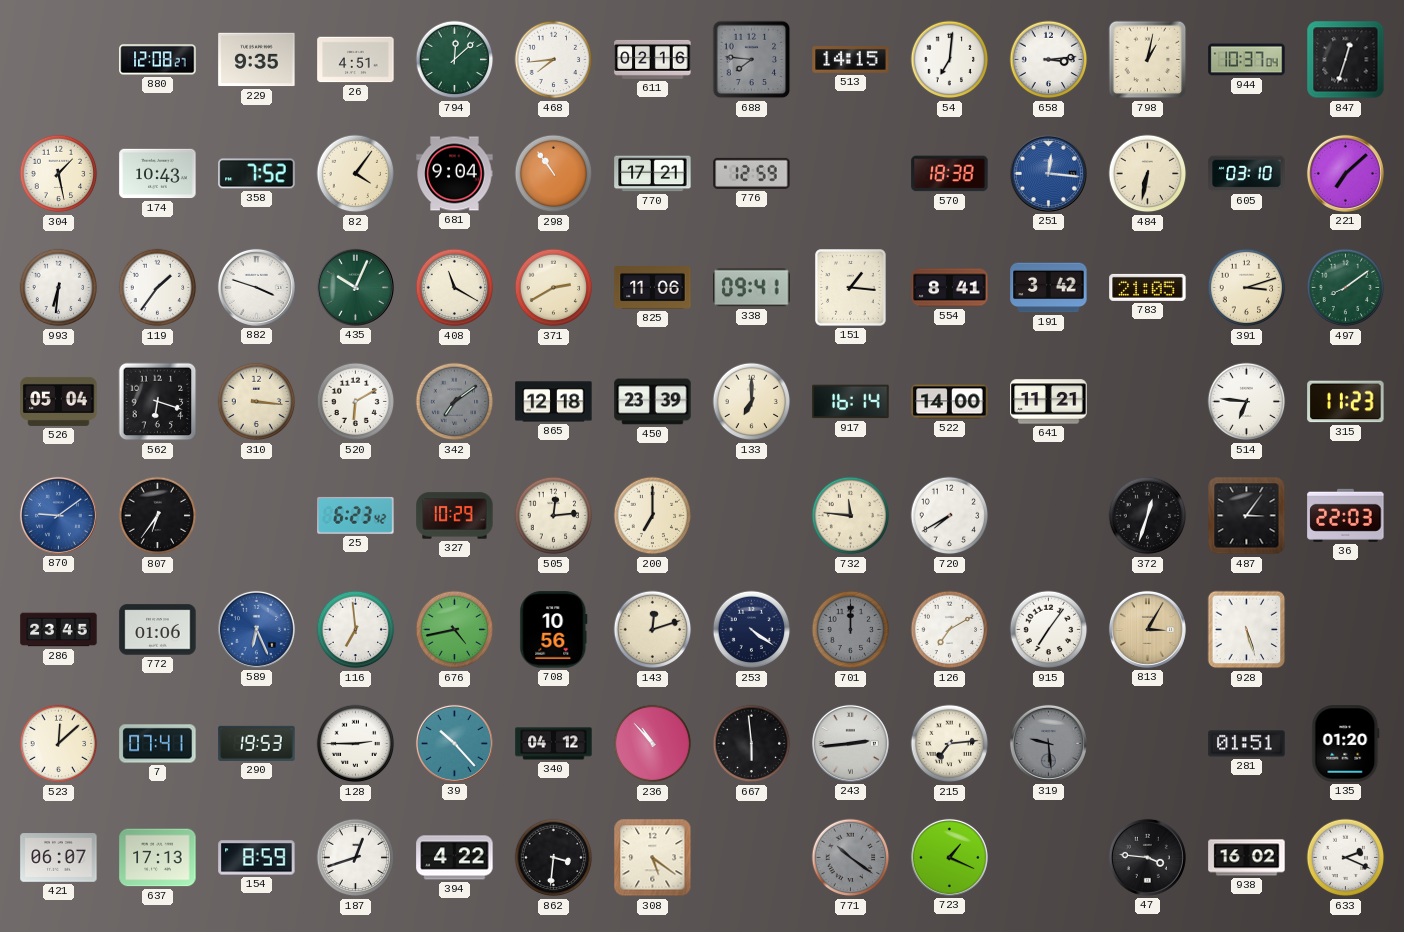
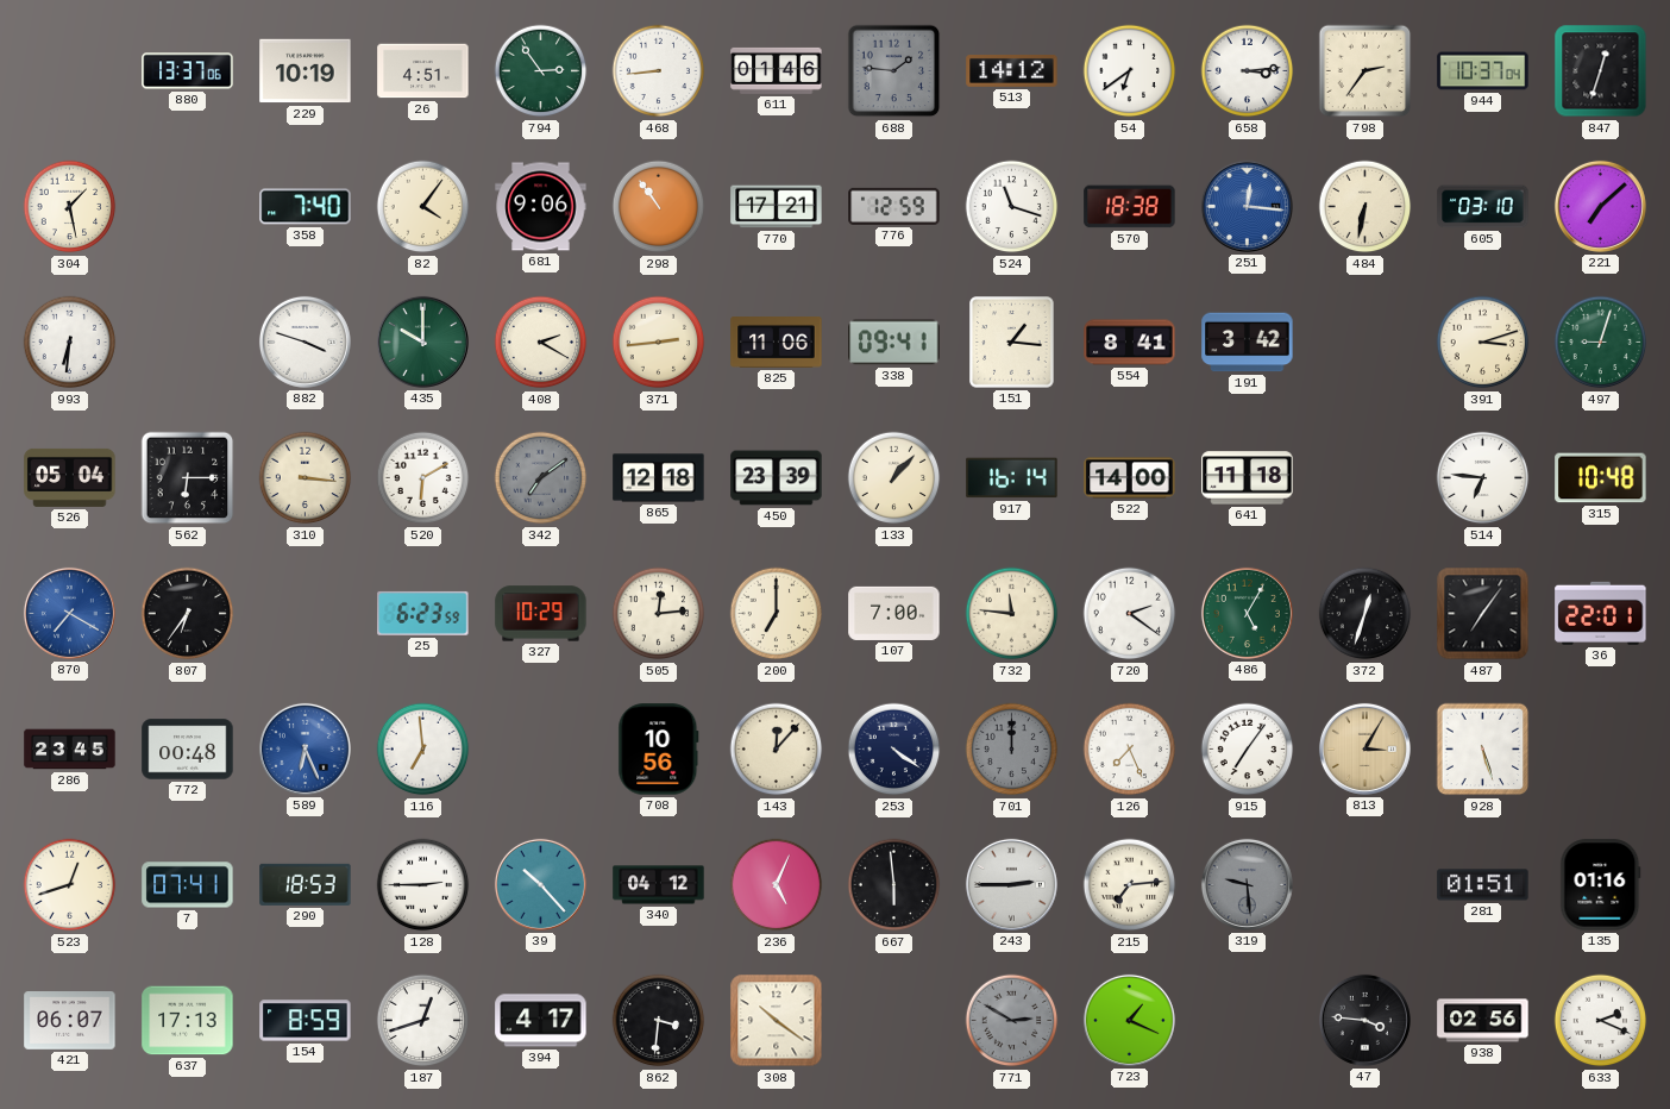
880: 12:08 -> 13:37
229: 9:35 -> 10:19
794: 12:08 -> 2:54
468: 7:44 -> 8:44
611: 02:16 -> 01:46
688: 7:46 -> 1:46
513: 14:15 -> 14:12
54: 7:01 -> 6:39
798: 1:02 -> 2:36
174: 10:43 -> none
358: 7:52 -> 7:40
681: 9:04 -> 9:06
524: none -> 11:18
119: 1:36 -> none
435: 10:04 -> 10:00
408: 11:20 -> 2:20
371: 2:40 -> 2:44
783: 21:05 -> none
497: 8:09 -> 9:03
562: 6:18 -> 6:15
133: 7:00 -> 1:07
641: 11:21 -> 11:18
315: 11:23 -> 10:48
870: 9:09 -> 7:20
25: 6:23:42 -> 6:23:59
107: none -> 7:00
720: 7:40 -> 2:21
486: none -> 5:05
487: 3:06 -> 7:06
36: 22:03 -> 22:01
772: 01:06 -> 00:48
676: 4:43 -> none
143: 12:12 -> 12:07
126: 7:10 -> 7:26
523: 12:08 -> 12:42
290: 19:53 -> 18:53
236: 10:53 -> 5:04
243: 2:44 -> 2:45
135: 01:20 -> 01:16
394: 4:22 -> 4:17
308: 5:21 -> 10:21
771: 10:21 -> 2:50
938: 16:02 -> 02:56
